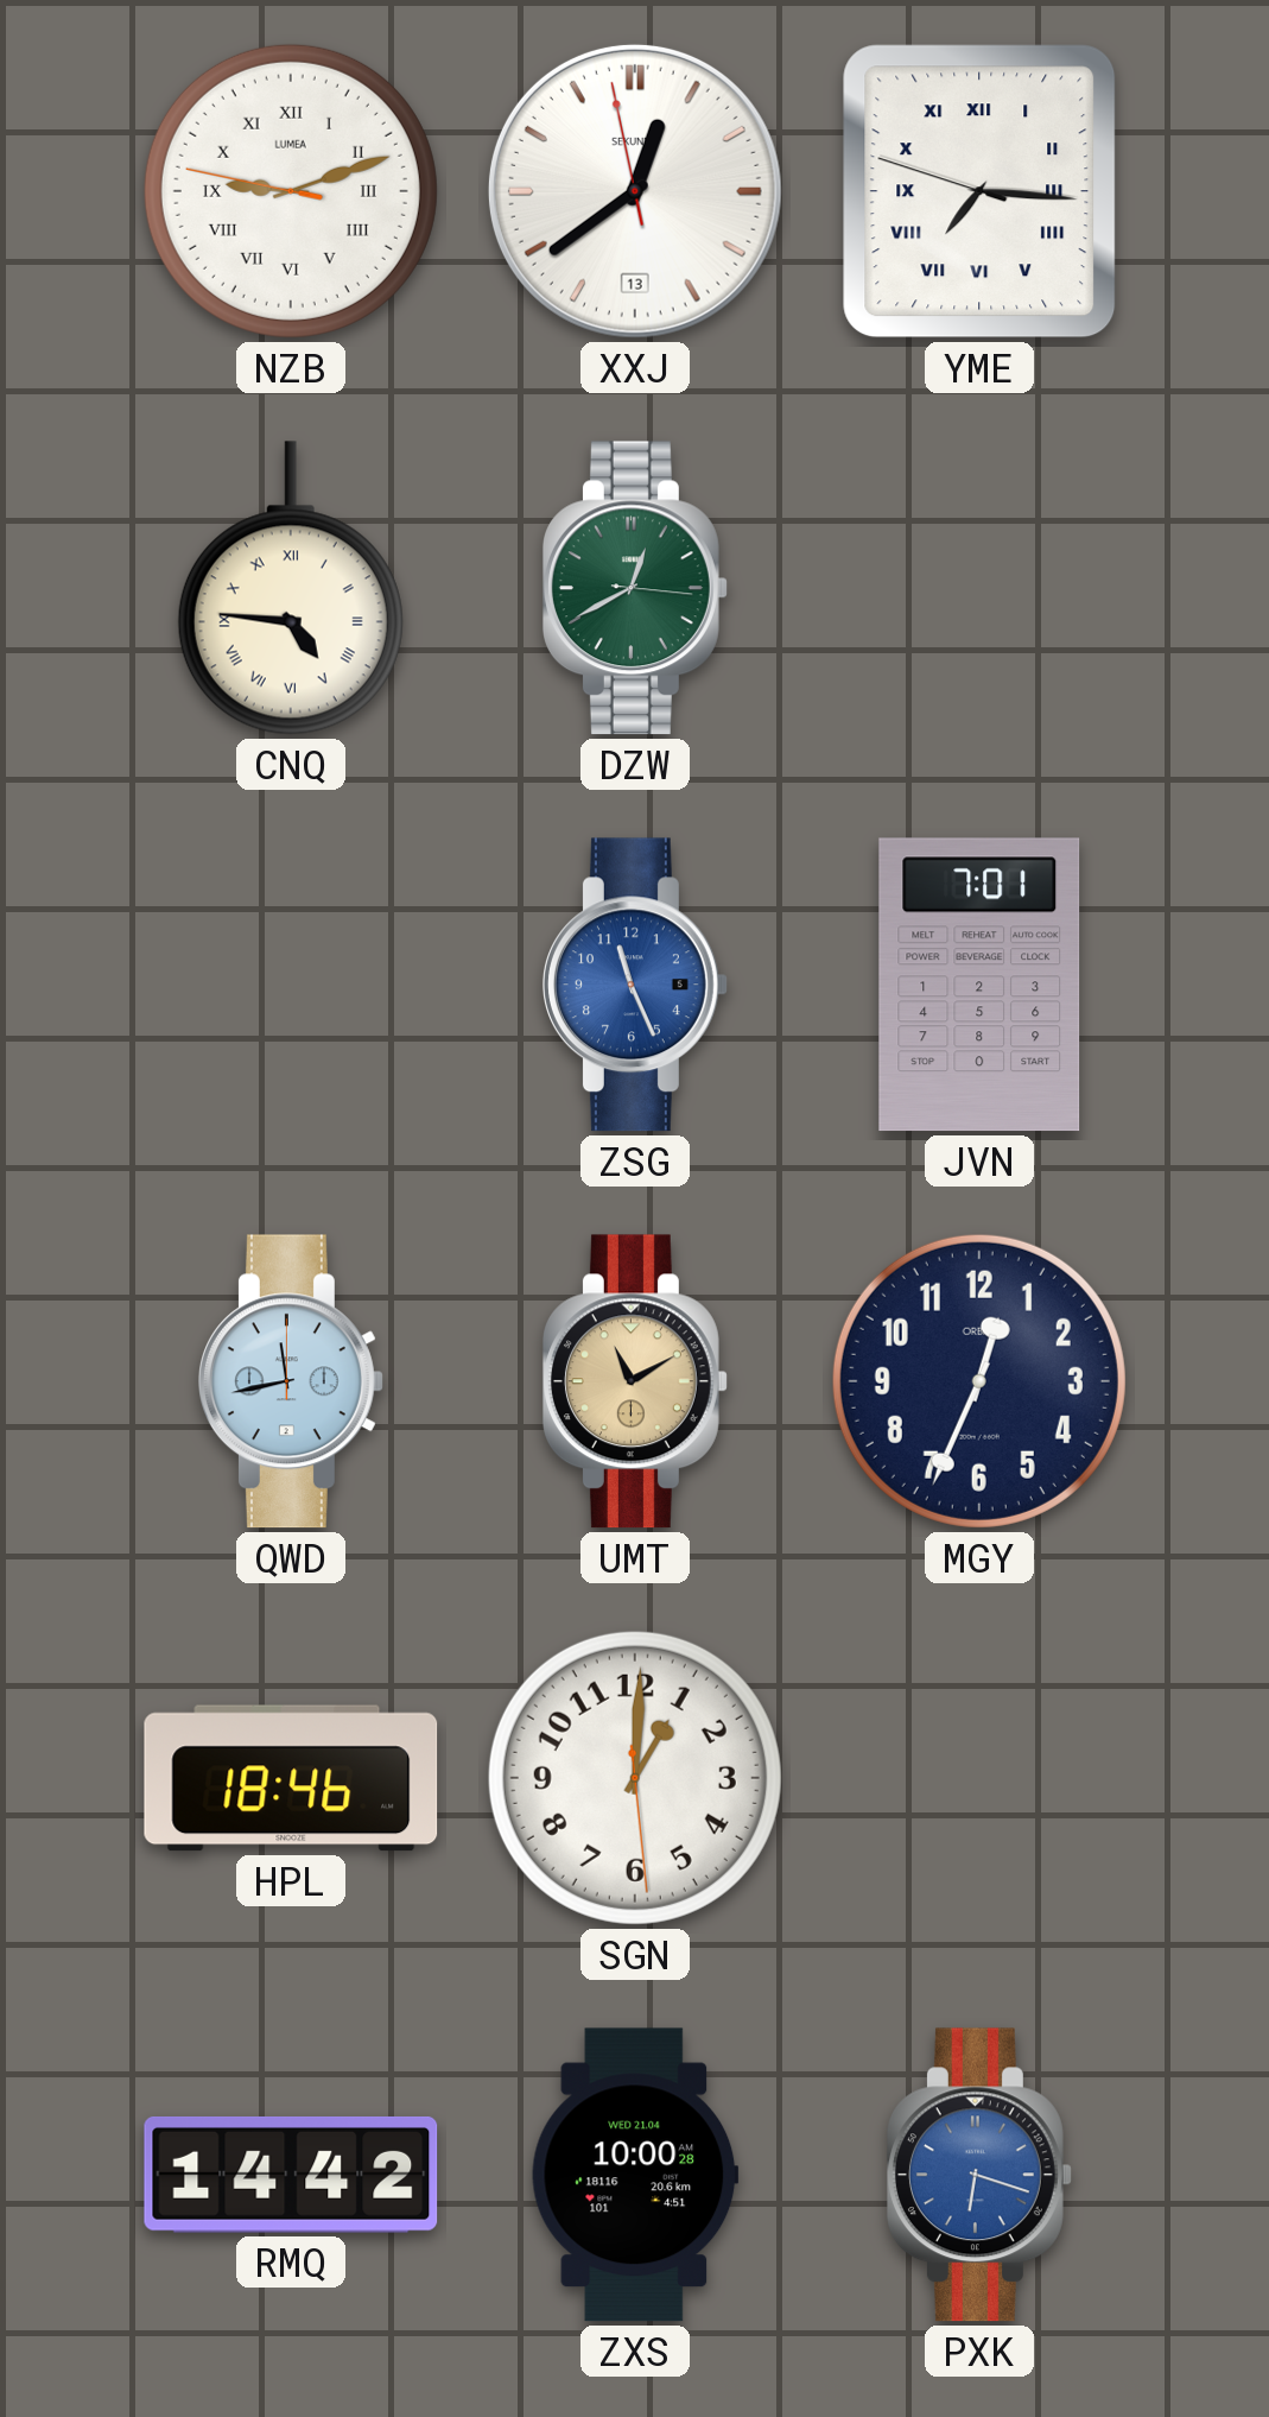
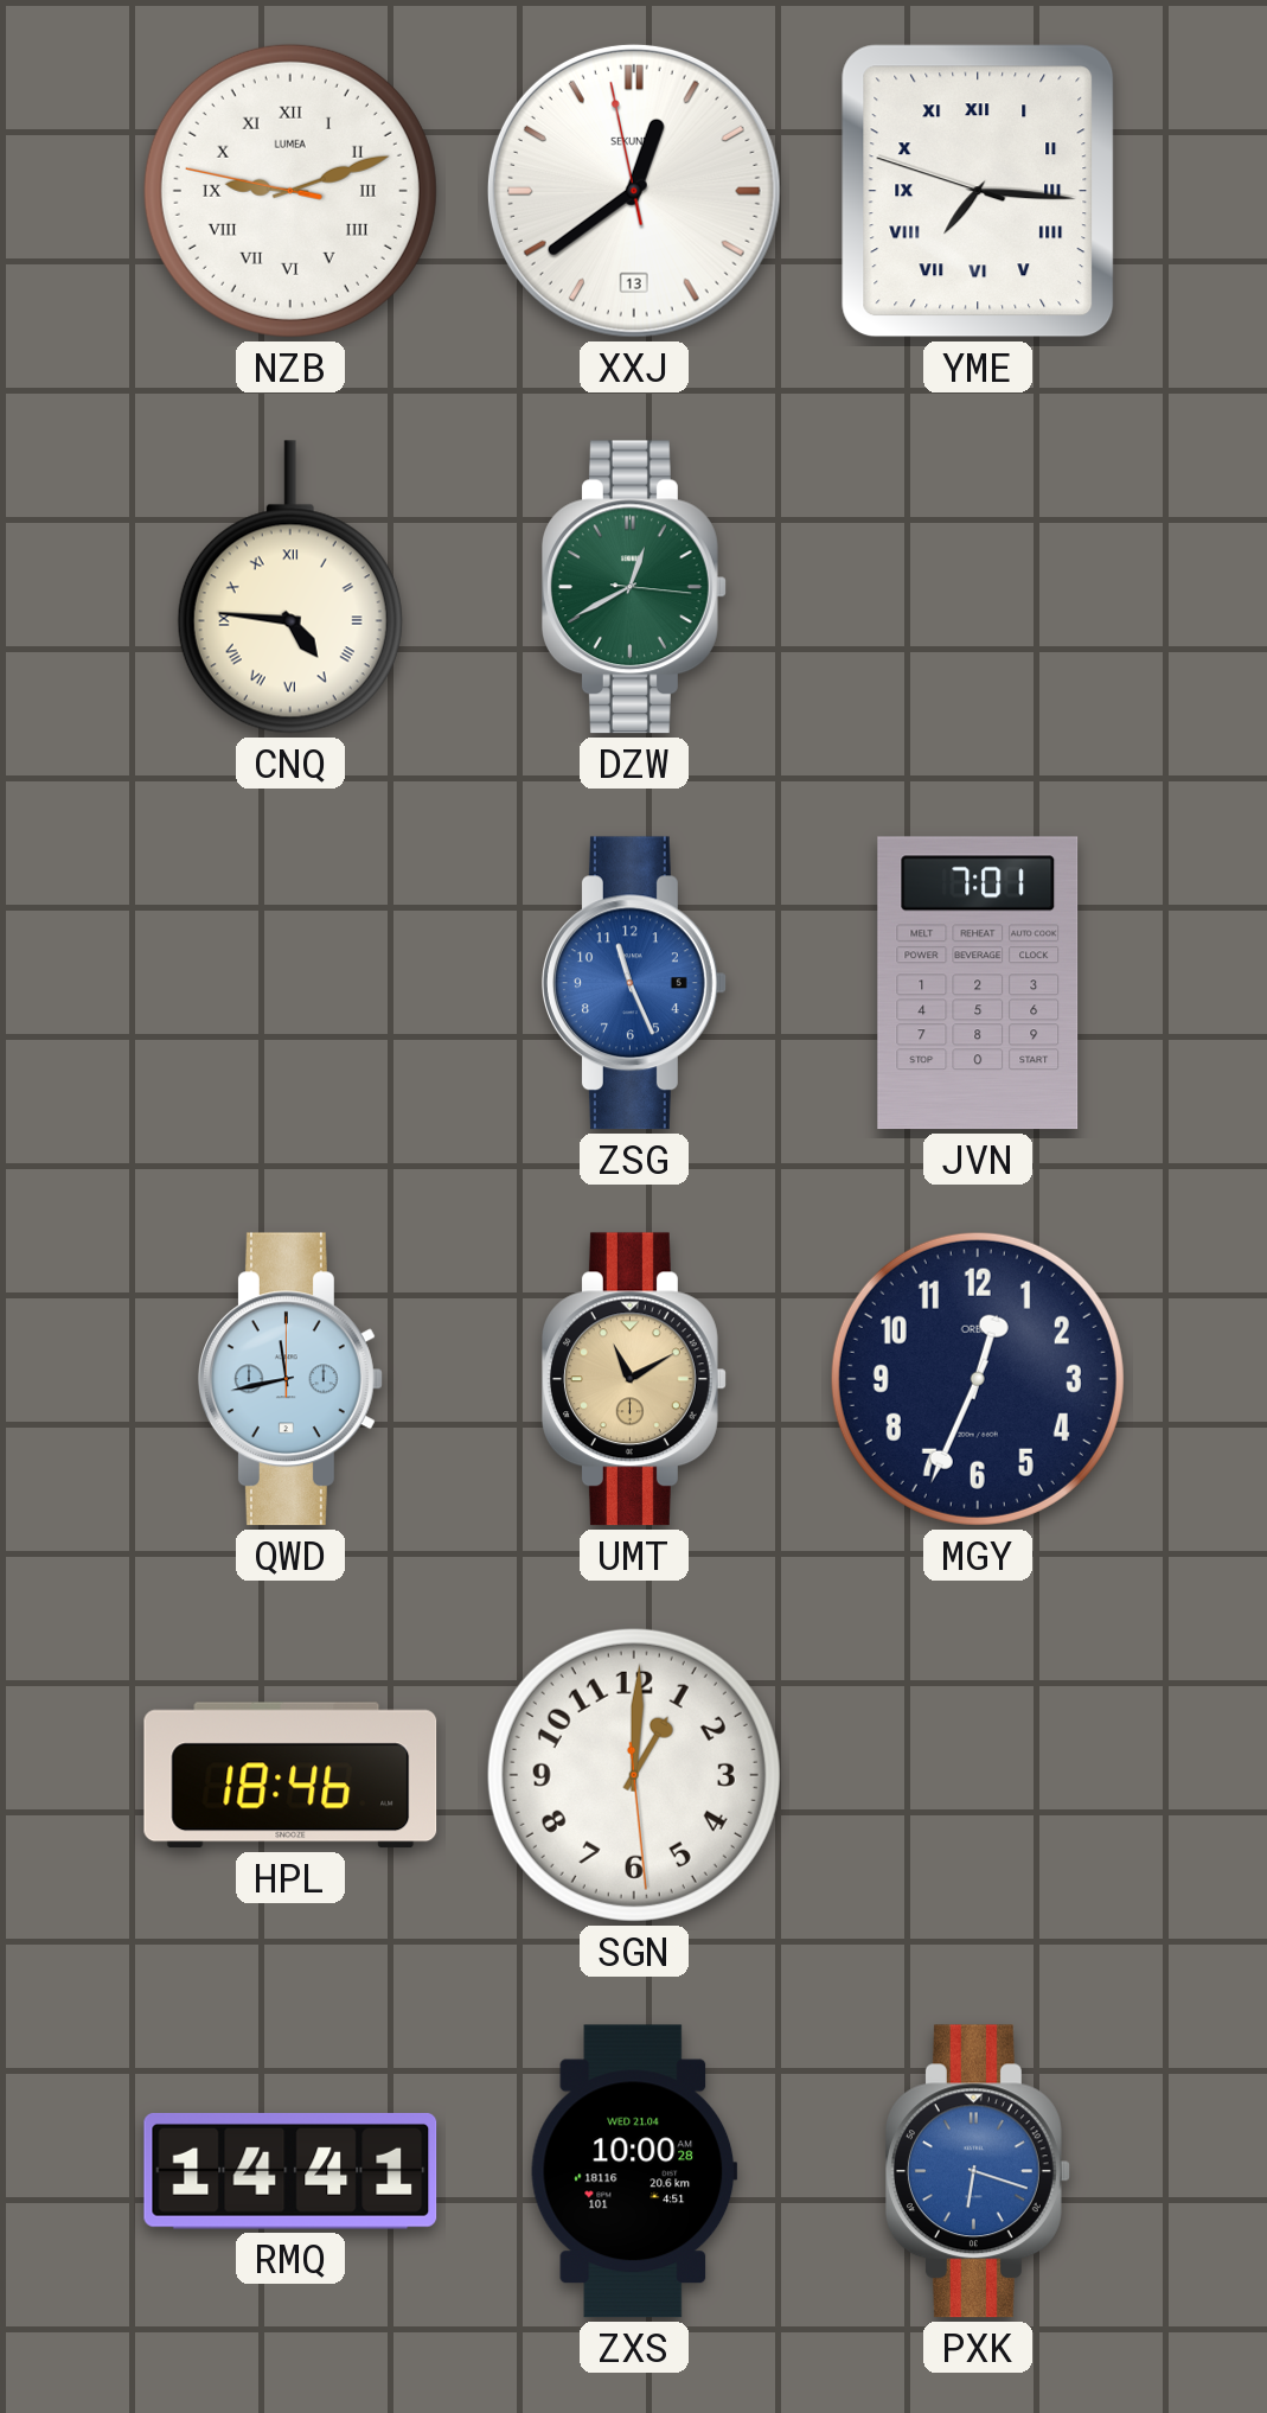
RMQ: 14:42 -> 14:41
